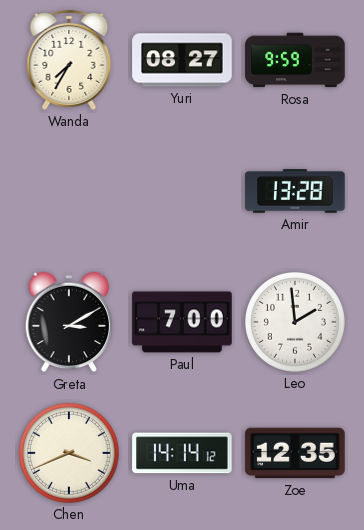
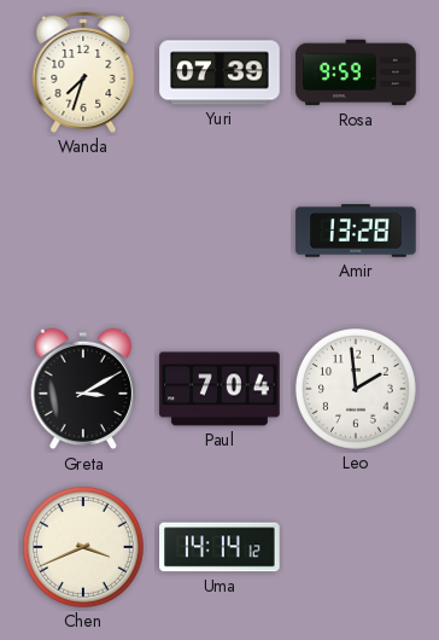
Wanda: 7:35 -> 7:33
Yuri: 08:27 -> 07:39
Paul: 7:00 -> 7:04
Zoe: 12:35 -> none
